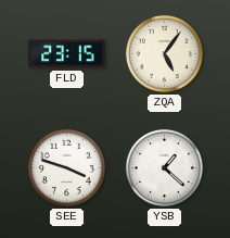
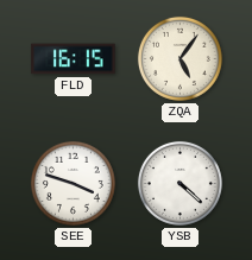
FLD: 23:15 -> 16:15
YSB: 1:22 -> 4:22
